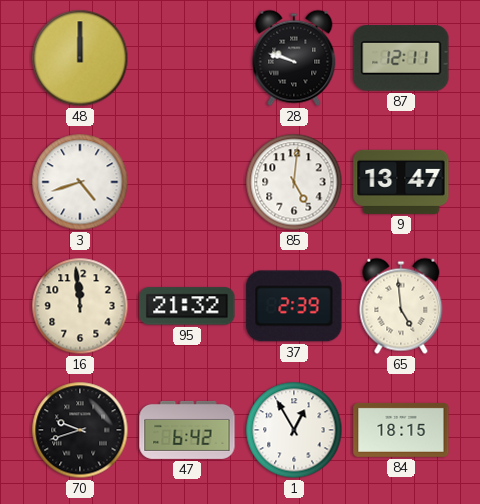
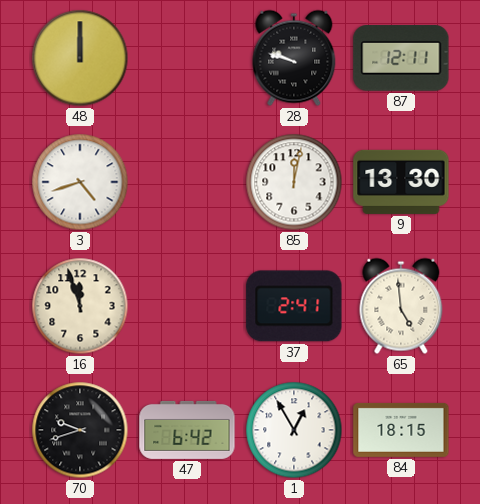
85: 5:01 -> 12:02
9: 13:47 -> 13:30
16: 11:59 -> 11:57
95: 21:32 -> none
37: 2:39 -> 2:41
